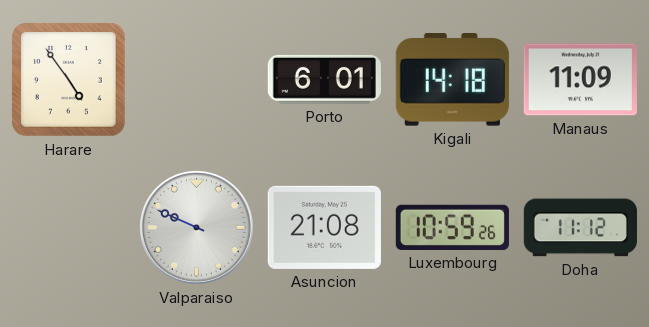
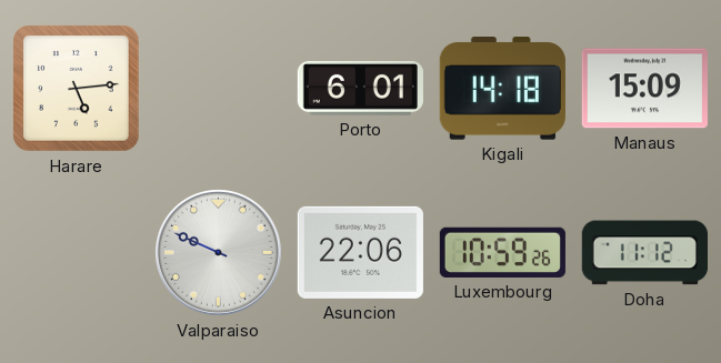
Harare: 4:54 -> 5:14
Manaus: 11:09 -> 15:09
Asuncion: 21:08 -> 22:06
